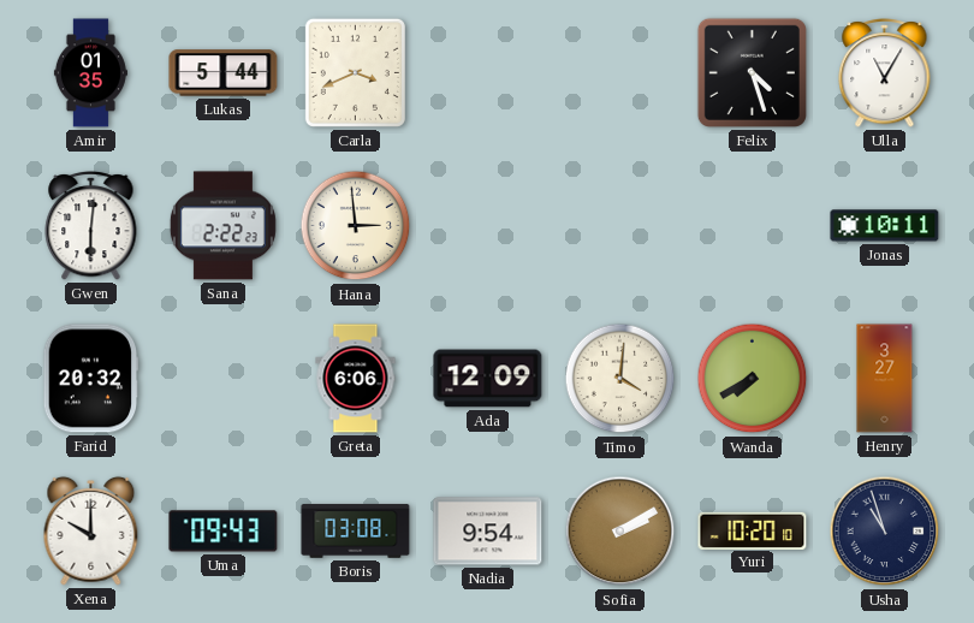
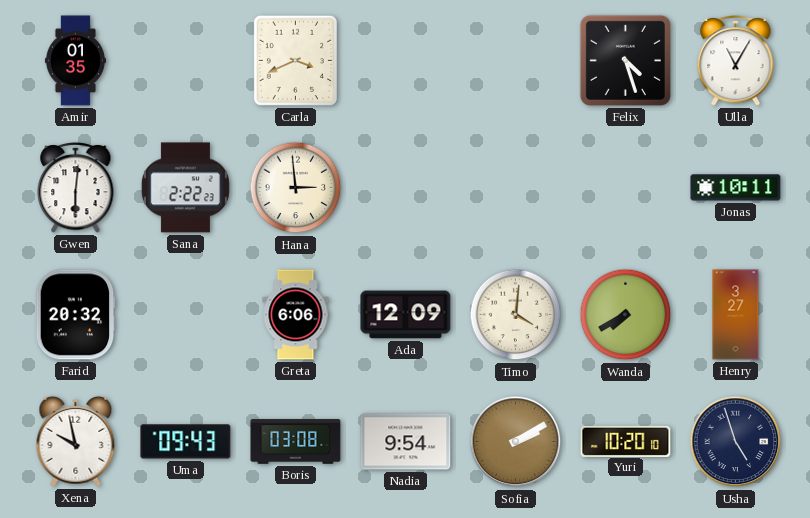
Lukas: 5:44 -> none
Xena: 10:00 -> 9:58
Usha: 10:57 -> 4:57
